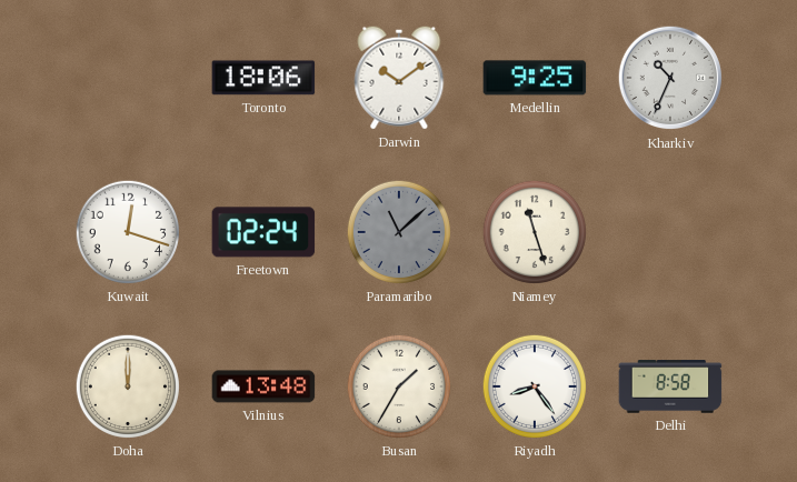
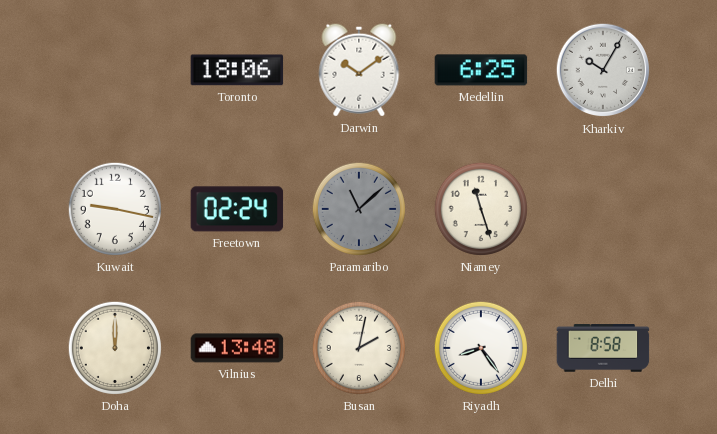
Medellin: 9:25 -> 6:25
Kharkiv: 10:34 -> 10:05
Kuwait: 12:18 -> 9:17
Busan: 1:35 -> 2:02
